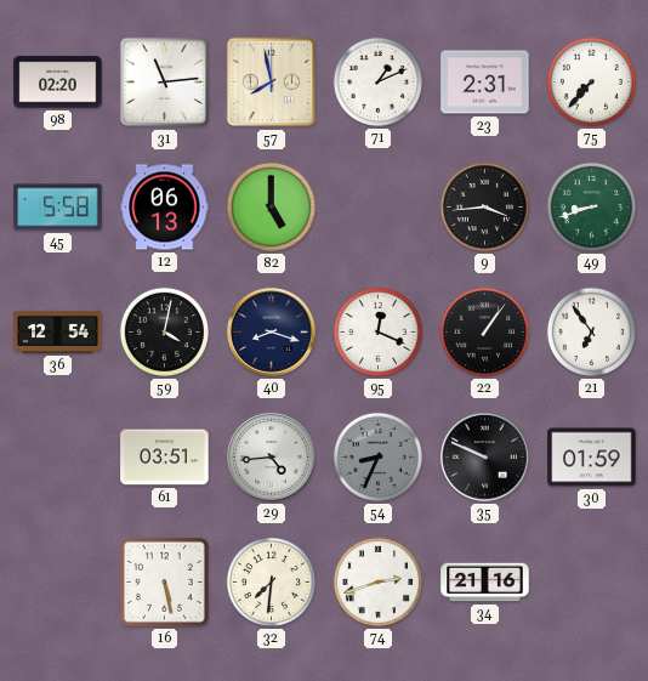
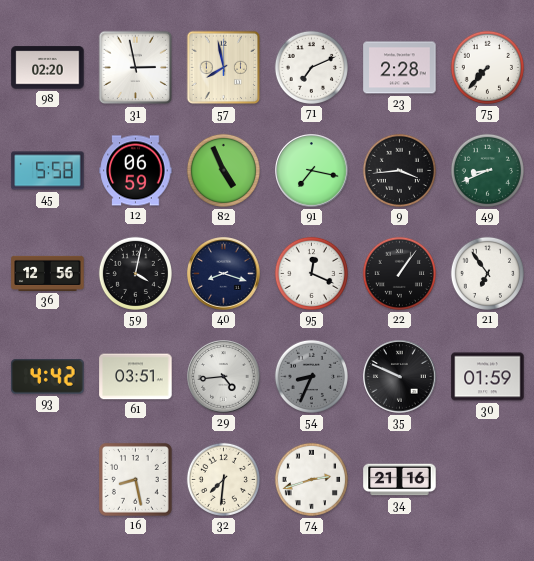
31: 11:14 -> 2:58
71: 1:11 -> 7:11
23: 2:31 -> 2:28
12: 06:13 -> 06:59
82: 5:00 -> 4:56
91: none -> 7:17
49: 8:42 -> 8:41
36: 12:54 -> 12:56
93: none -> 4:42
16: 5:28 -> 8:28
